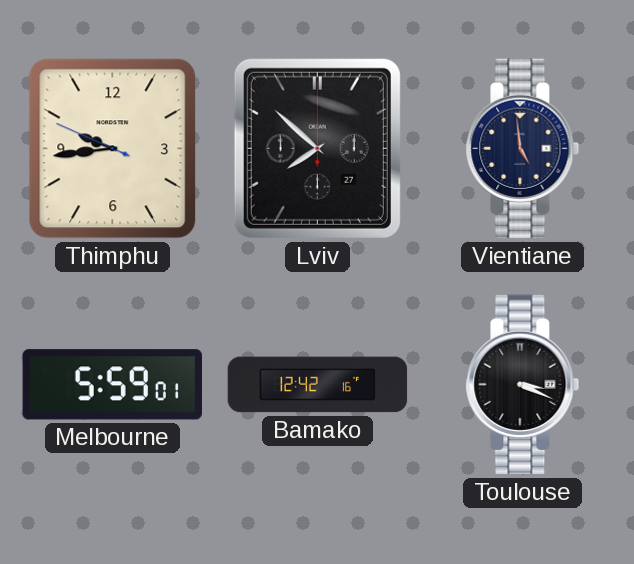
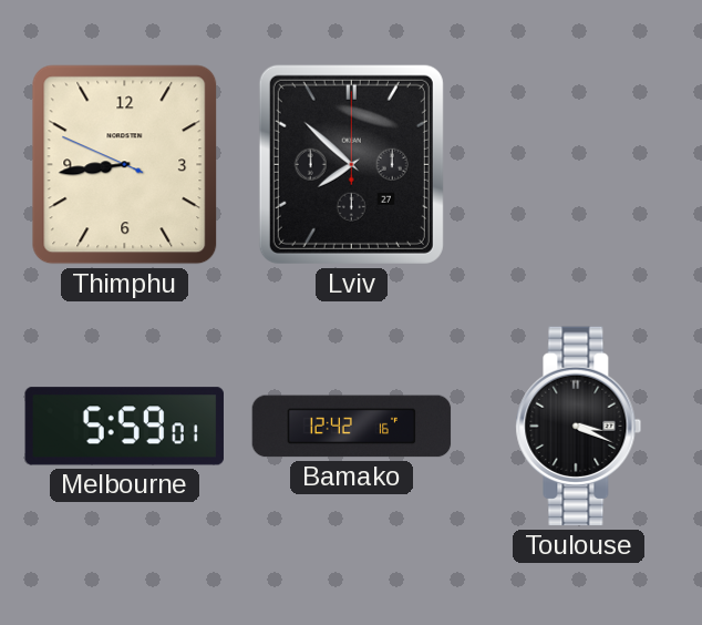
Thimphu: 9:43 -> 8:43
Vientiane: 4:59 -> none
